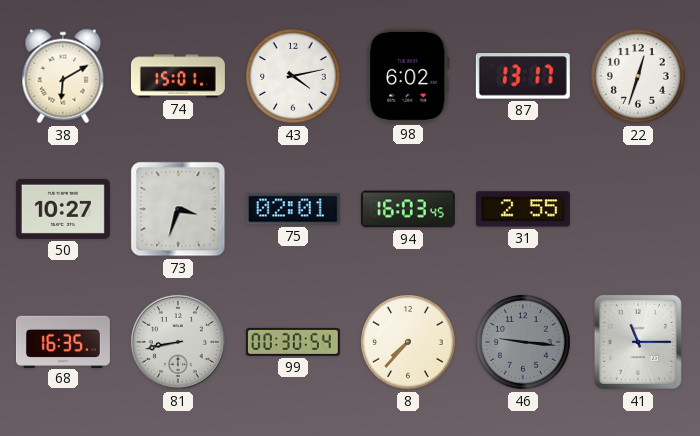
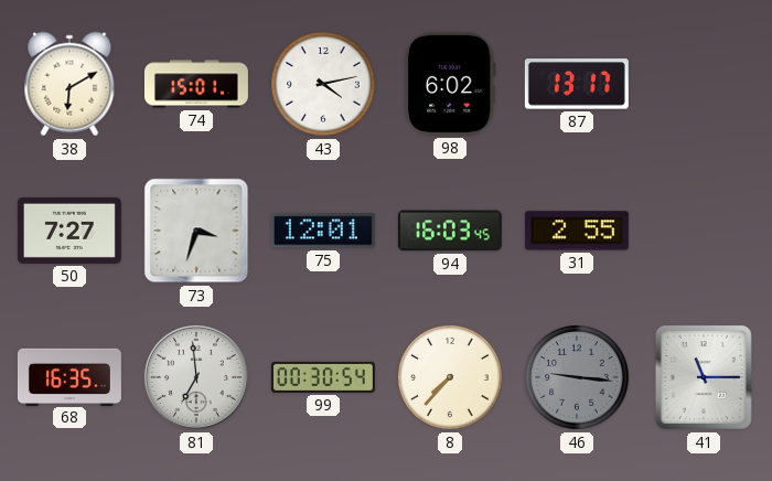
22: 12:33 -> none
50: 10:27 -> 7:27
75: 02:01 -> 12:01
81: 8:43 -> 6:59
